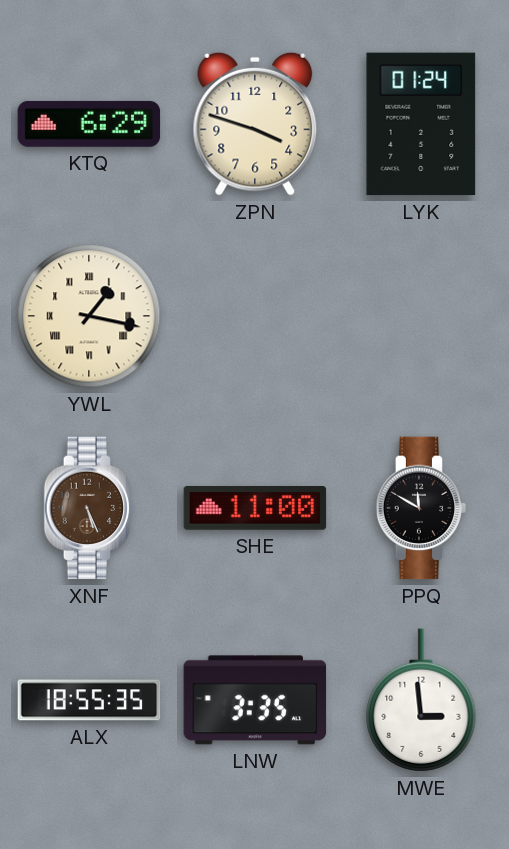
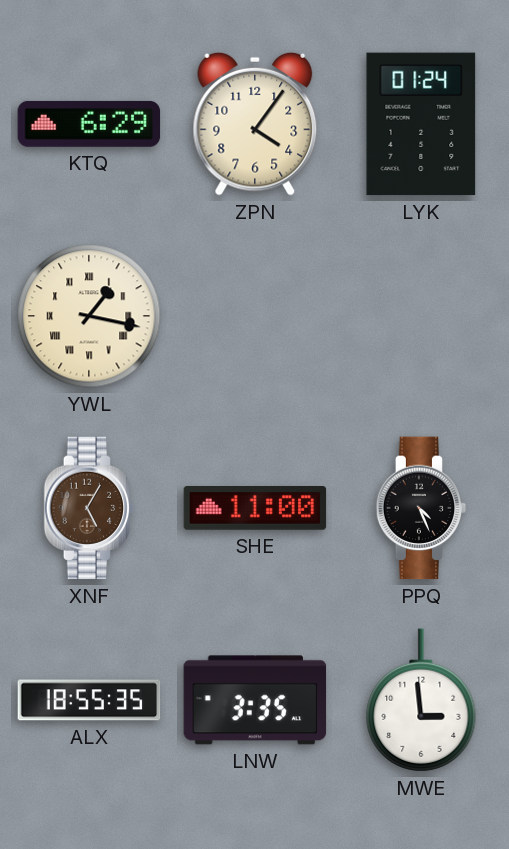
ZPN: 3:48 -> 4:06
XNF: 5:26 -> 5:05
PPQ: 11:50 -> 4:26
